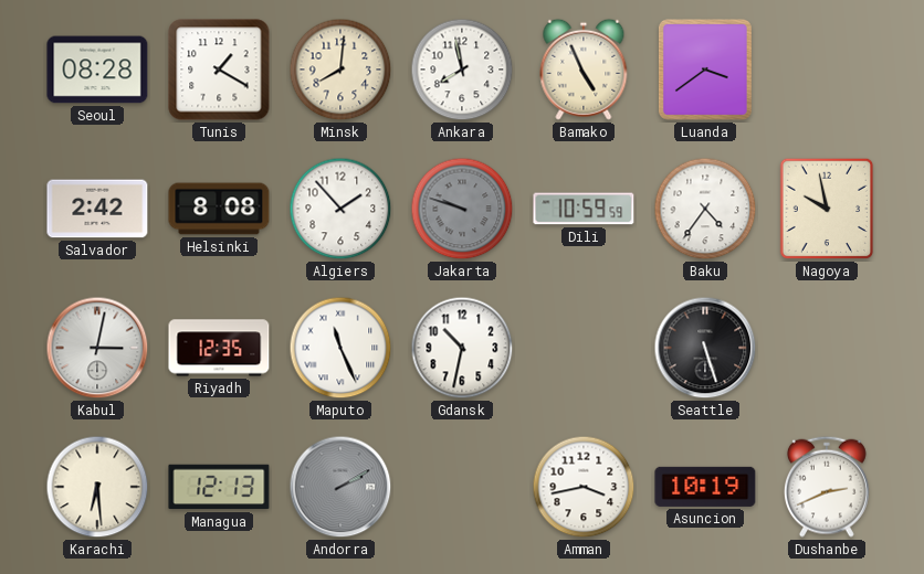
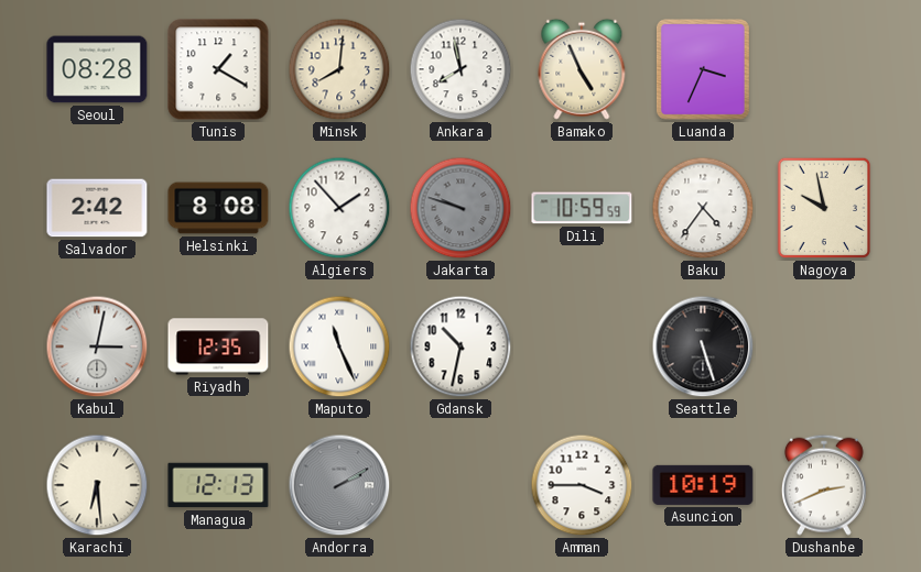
Luanda: 3:39 -> 3:34
Amman: 3:43 -> 3:45
